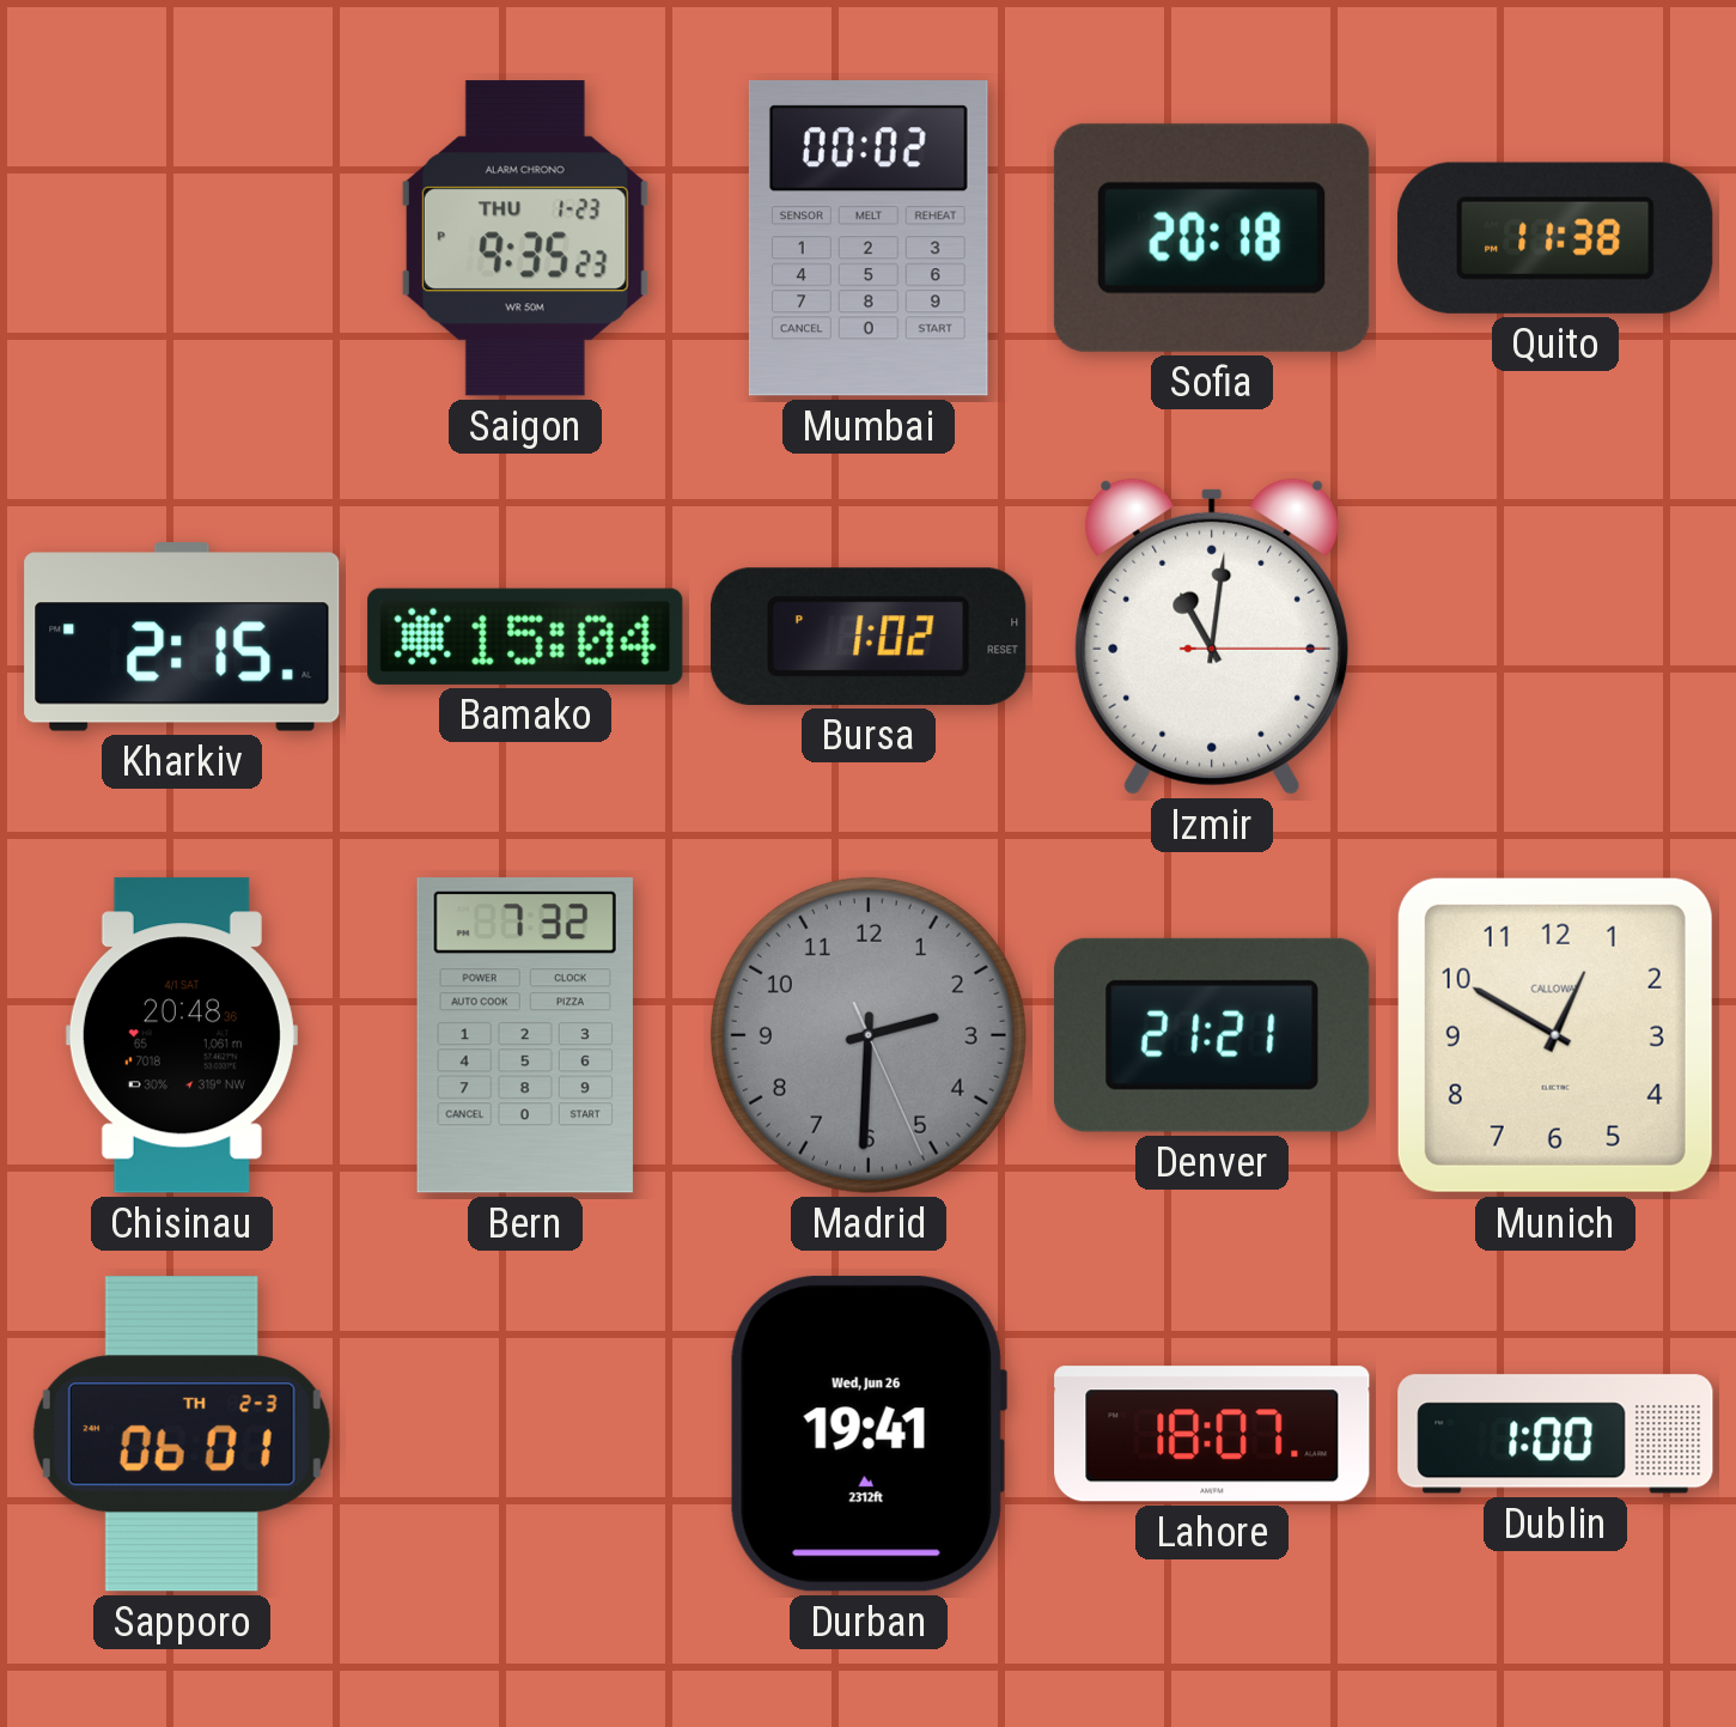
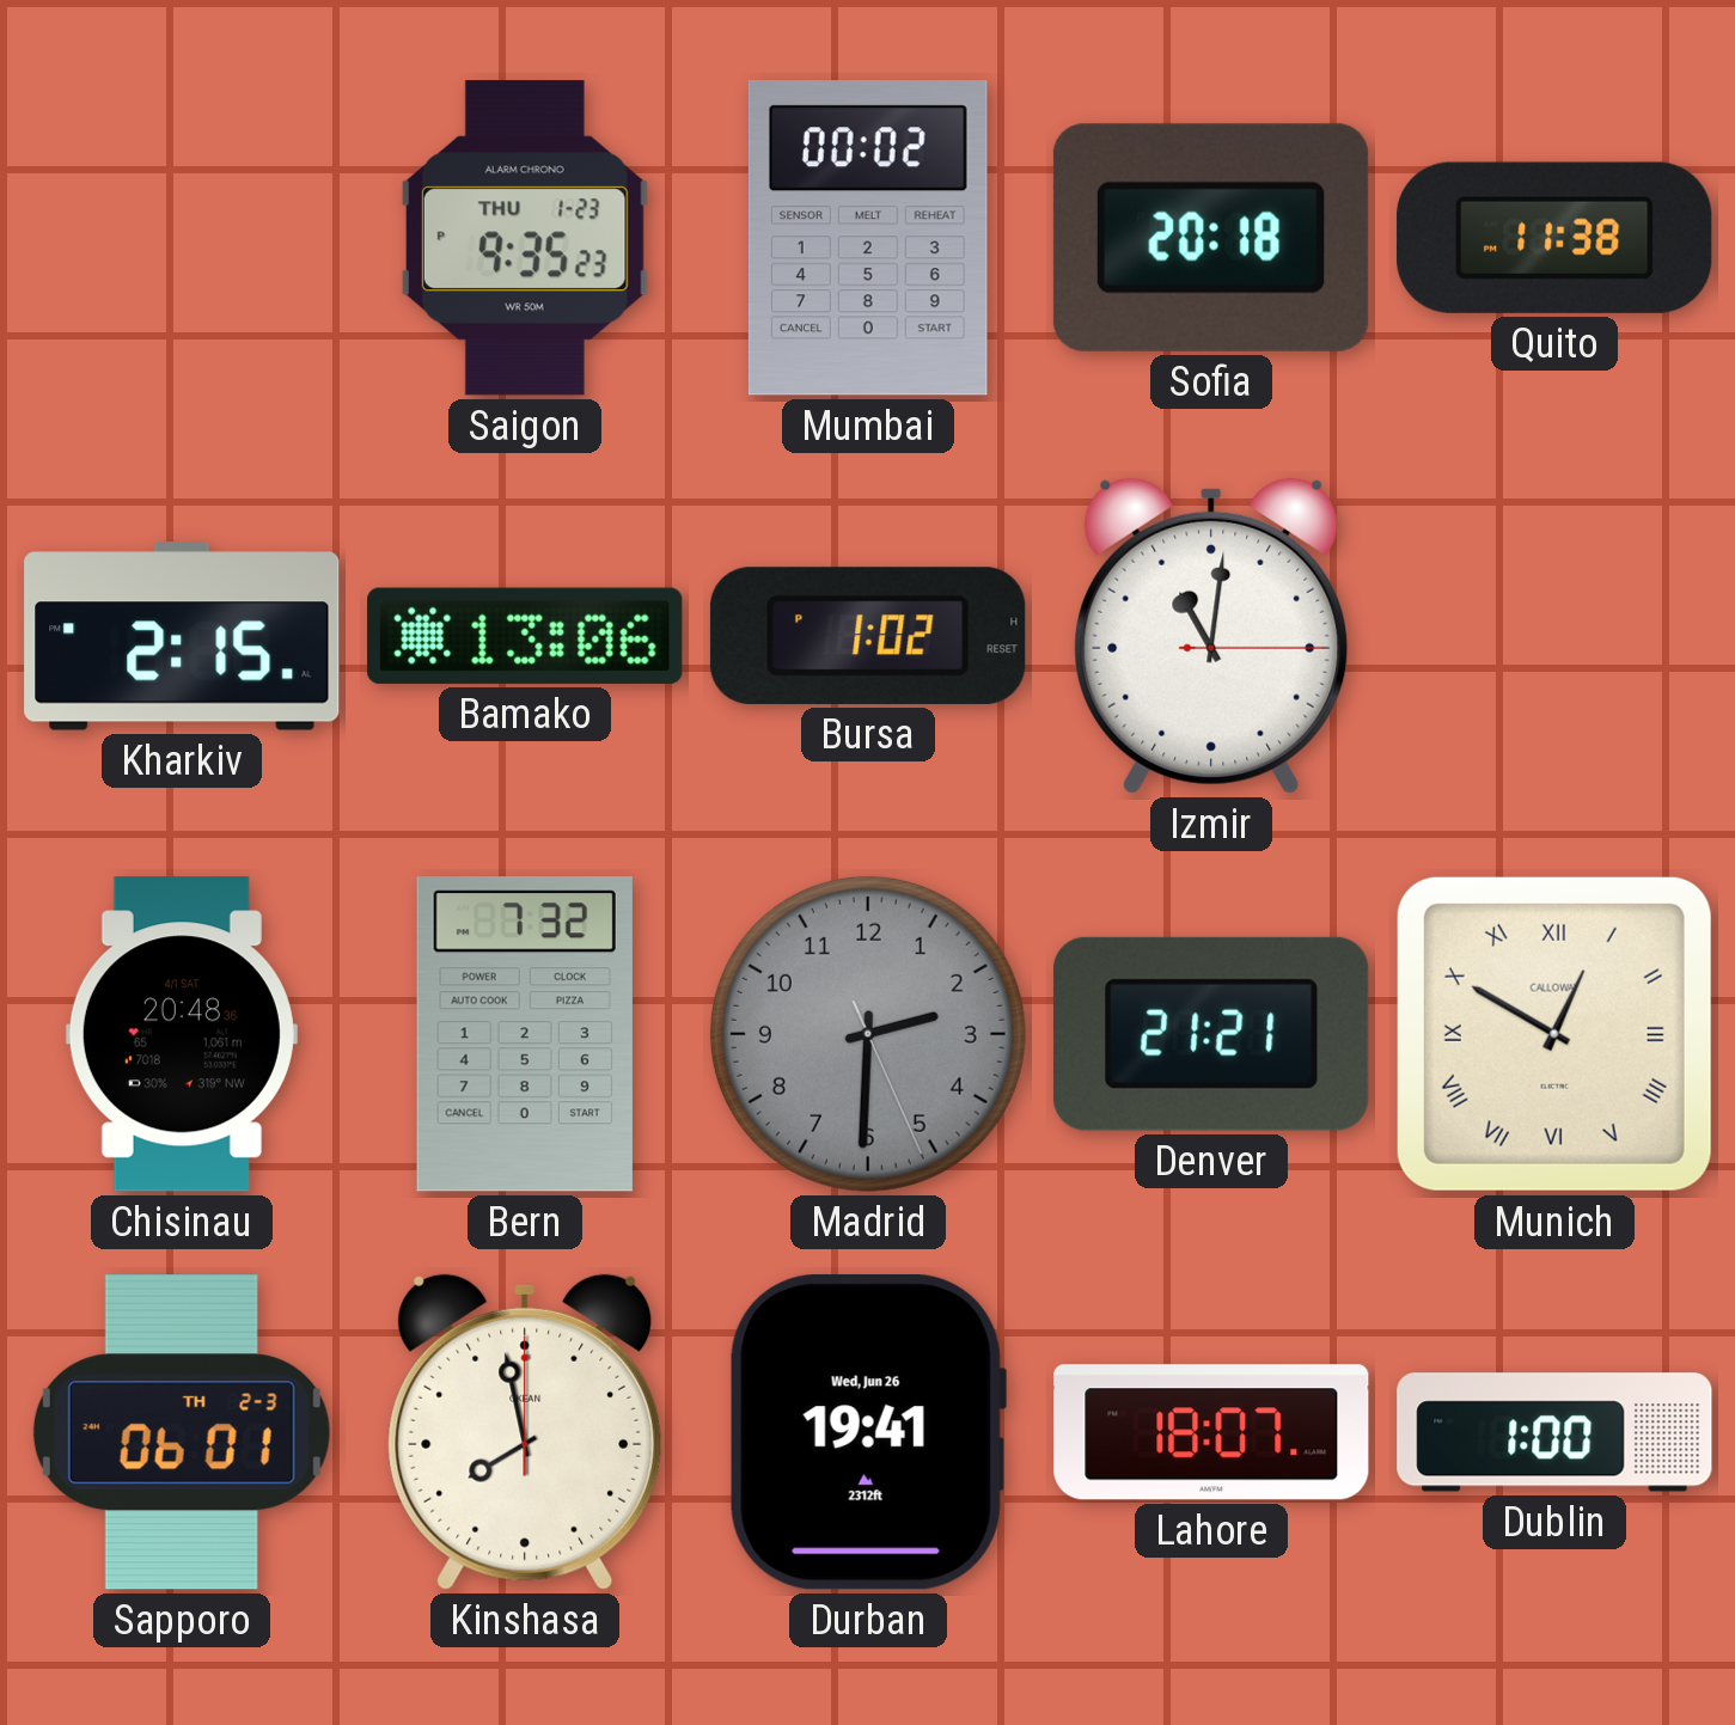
Bamako: 15:04 -> 13:06
Munich numerals: Arabic -> Roman
Kinshasa: none -> 7:58
